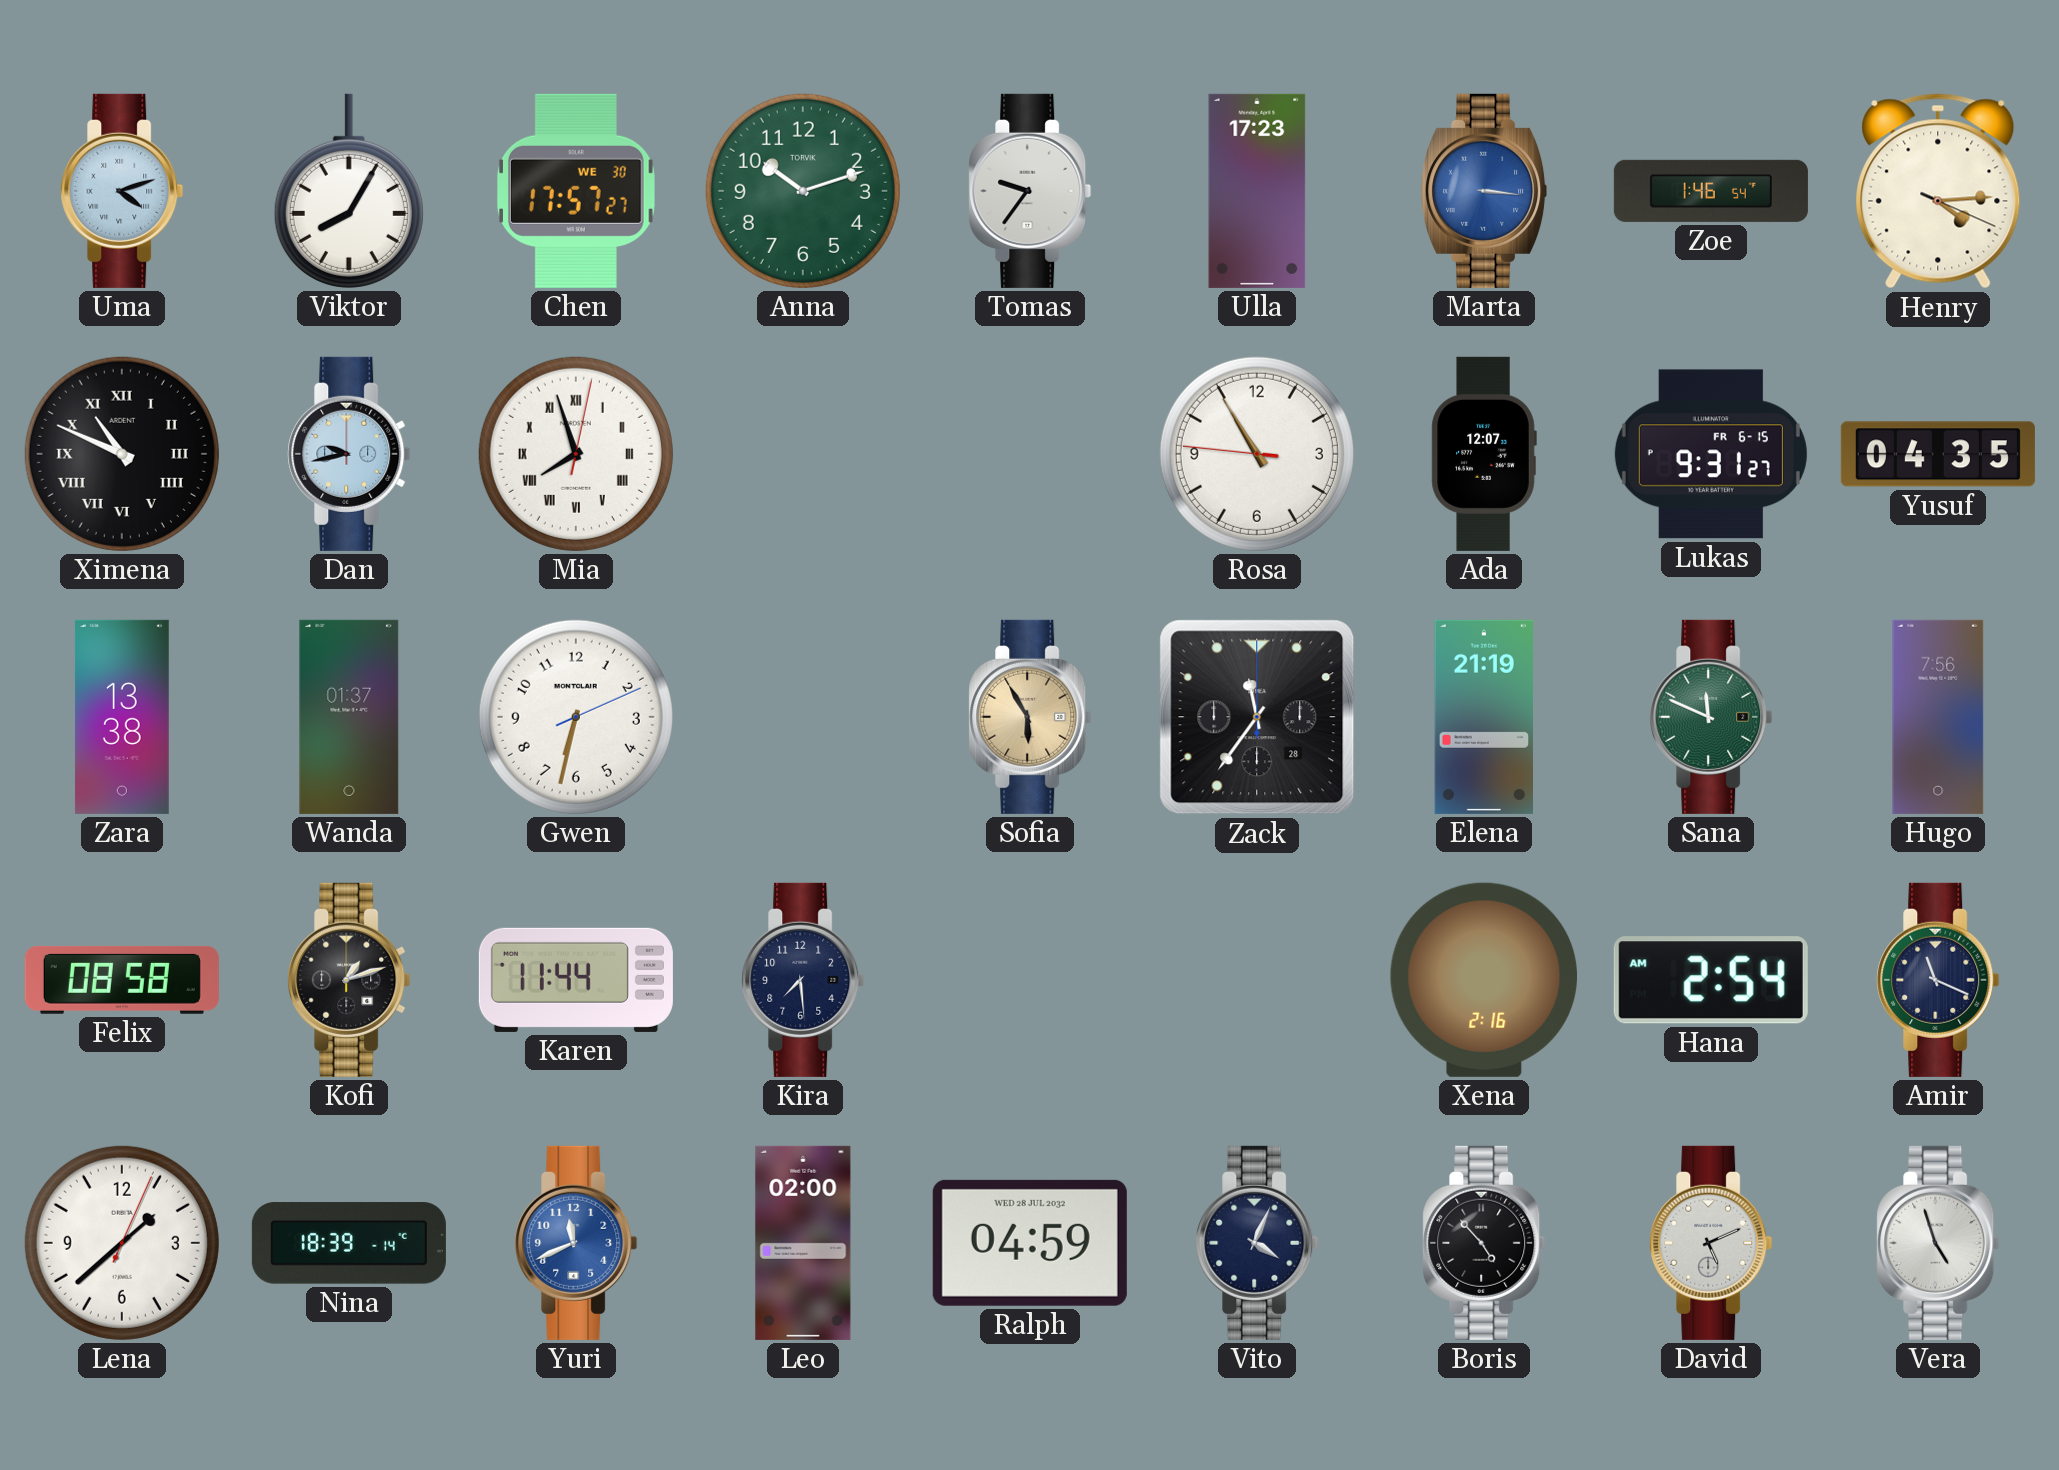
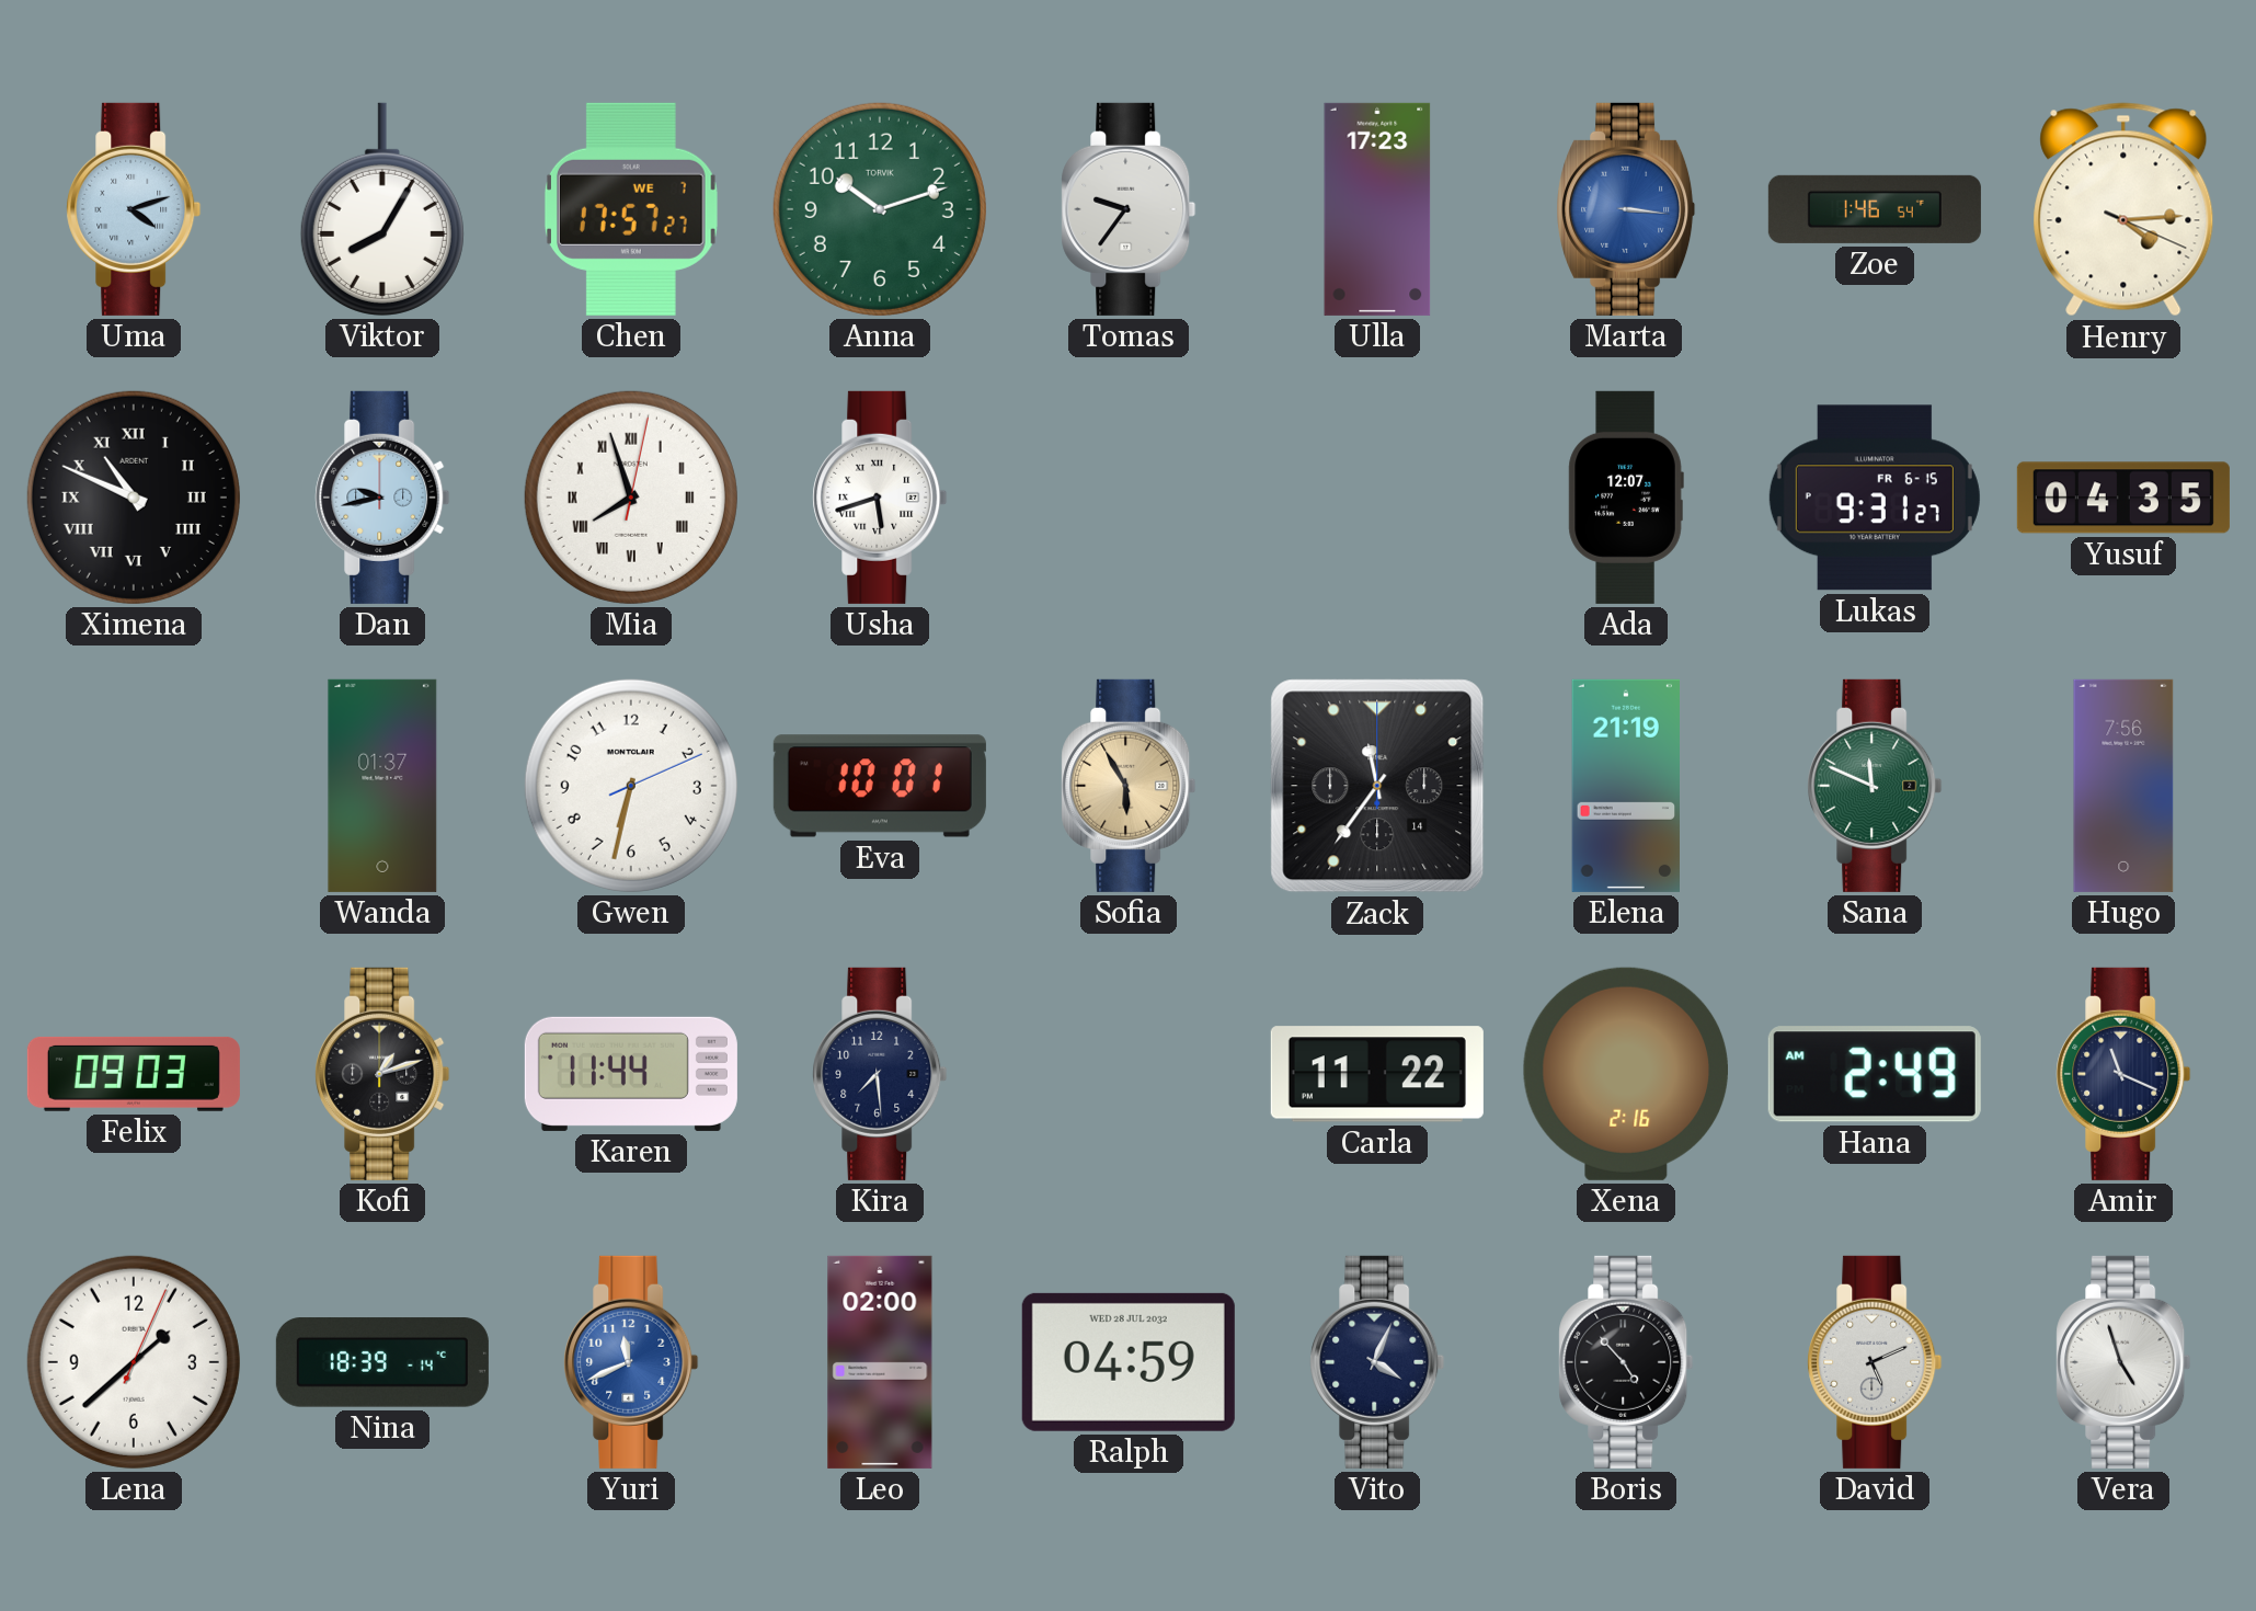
Chen date: WE 30 -> WE 7
Usha: none -> 5:42
Rosa: 10:54 -> none
Zara: 13:38 -> none
Eva: none -> 10:01
Zack date: 28 -> 14
Felix: 08:58 -> 09:03
Carla: none -> 11:22
Hana: 2:54 -> 2:49
